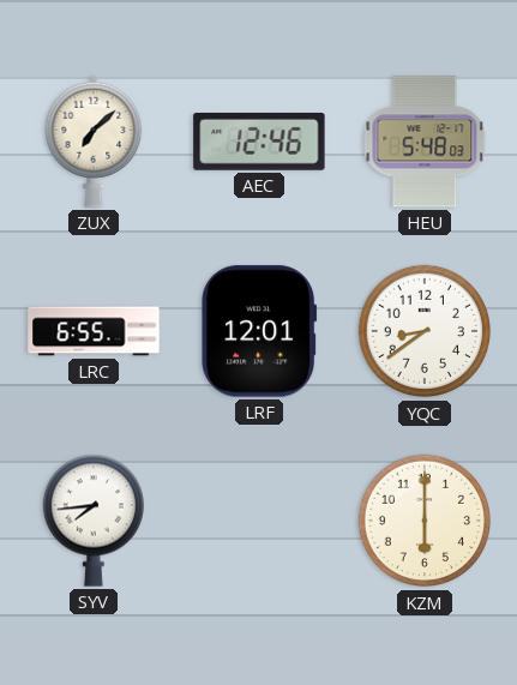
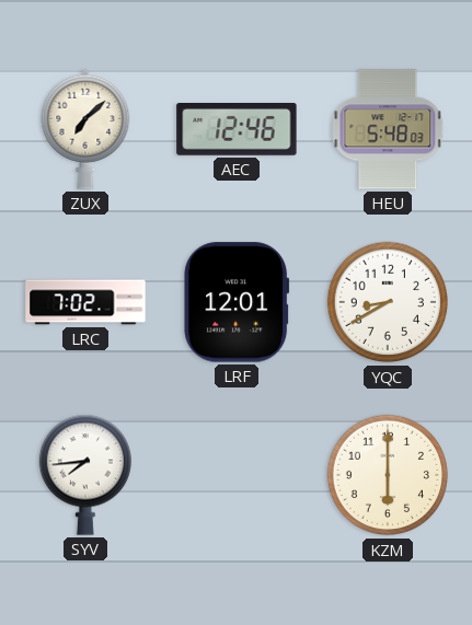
LRC: 6:55 -> 7:02
YQC: 8:39 -> 8:40
